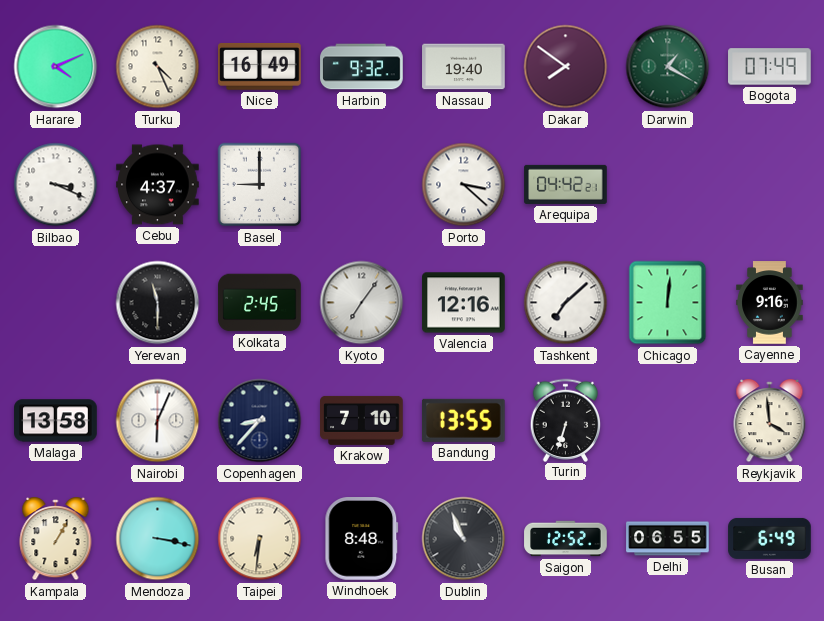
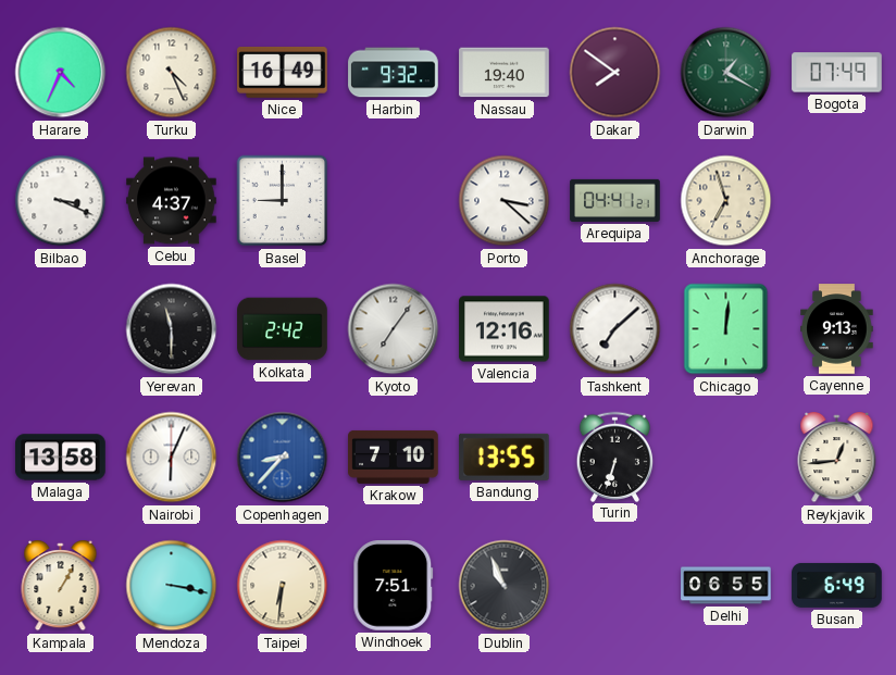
Harare: 4:11 -> 4:34
Arequipa: 04:42 -> 04:41
Anchorage: none -> 6:57
Kolkata: 2:45 -> 2:42
Cayenne: 9:16 -> 9:13
Copenhagen dial: navy -> blue
Reykjavik: 3:59 -> 12:44
Windhoek: 8:48 -> 7:51
Saigon: 12:52 -> none
